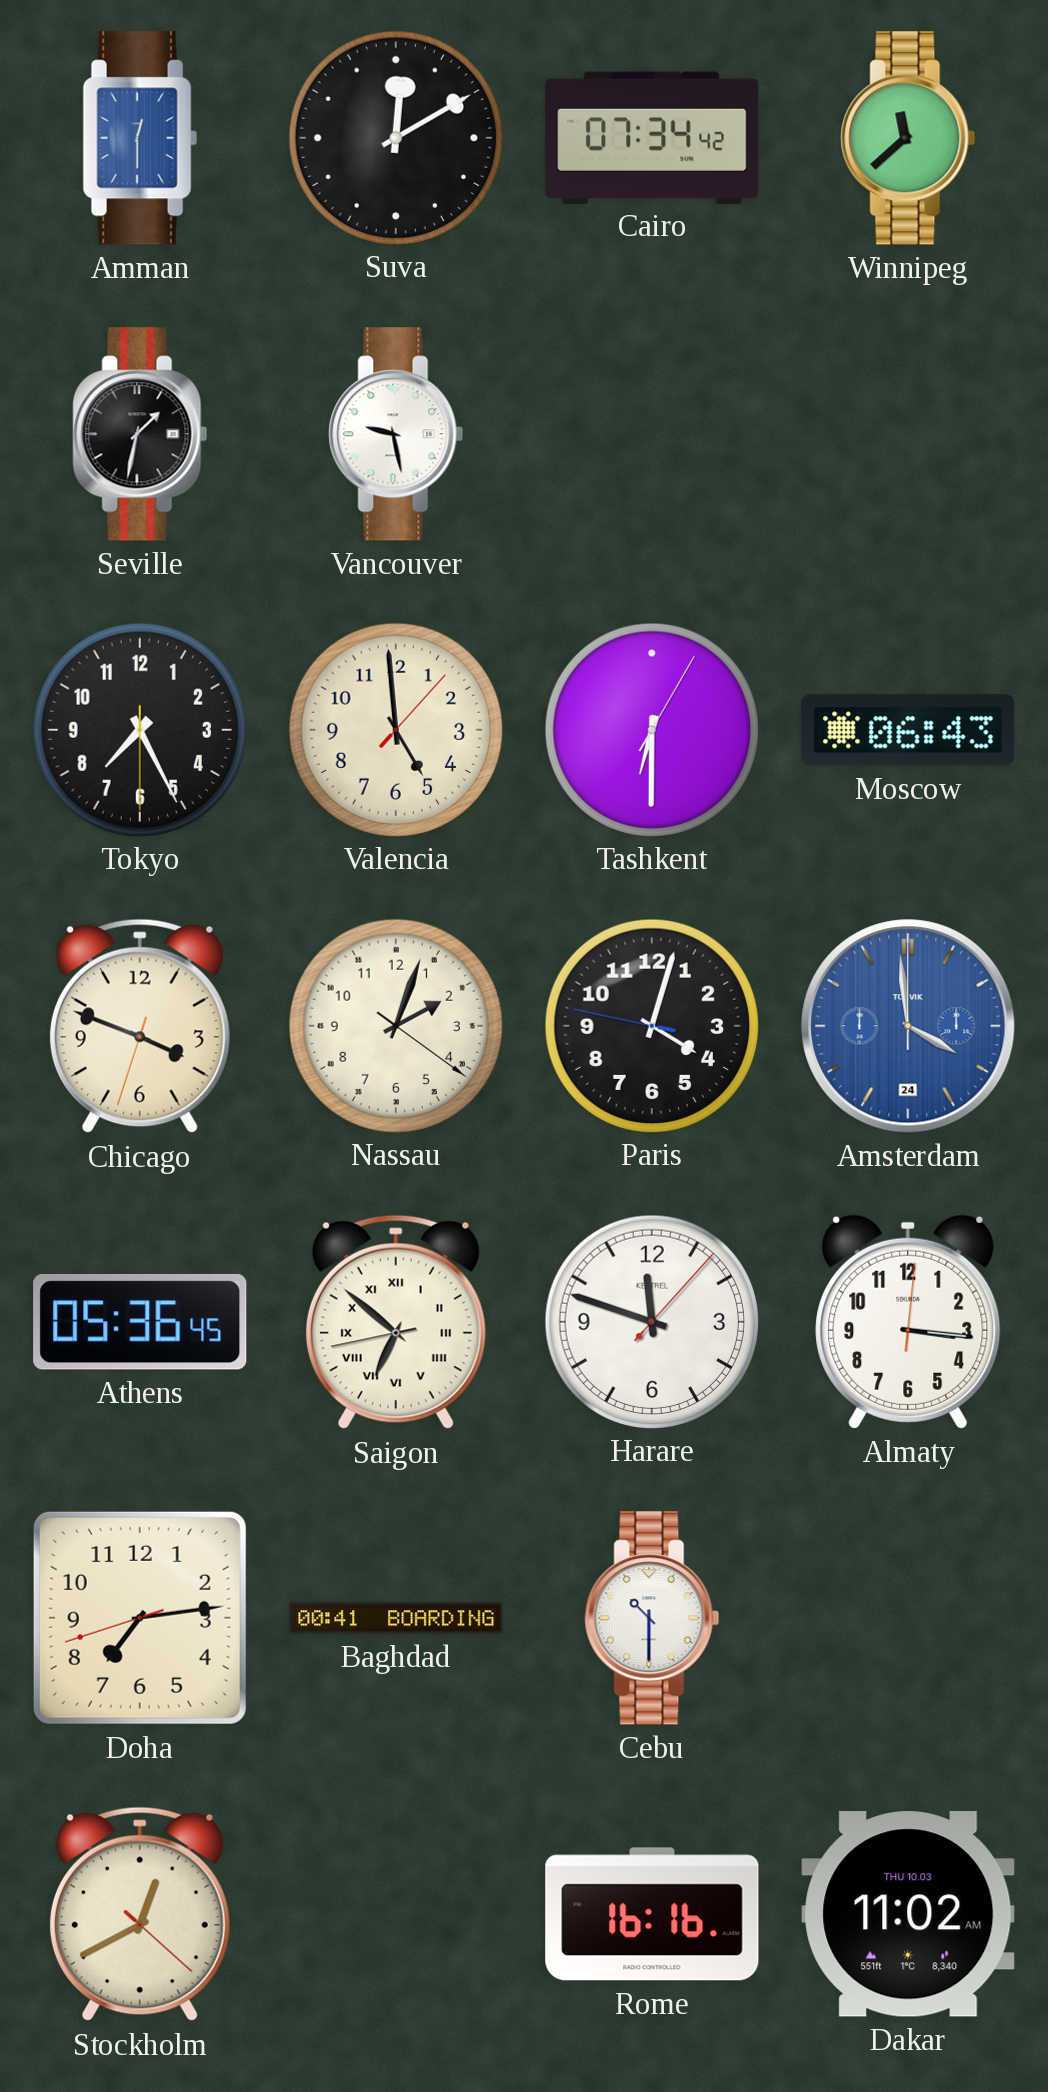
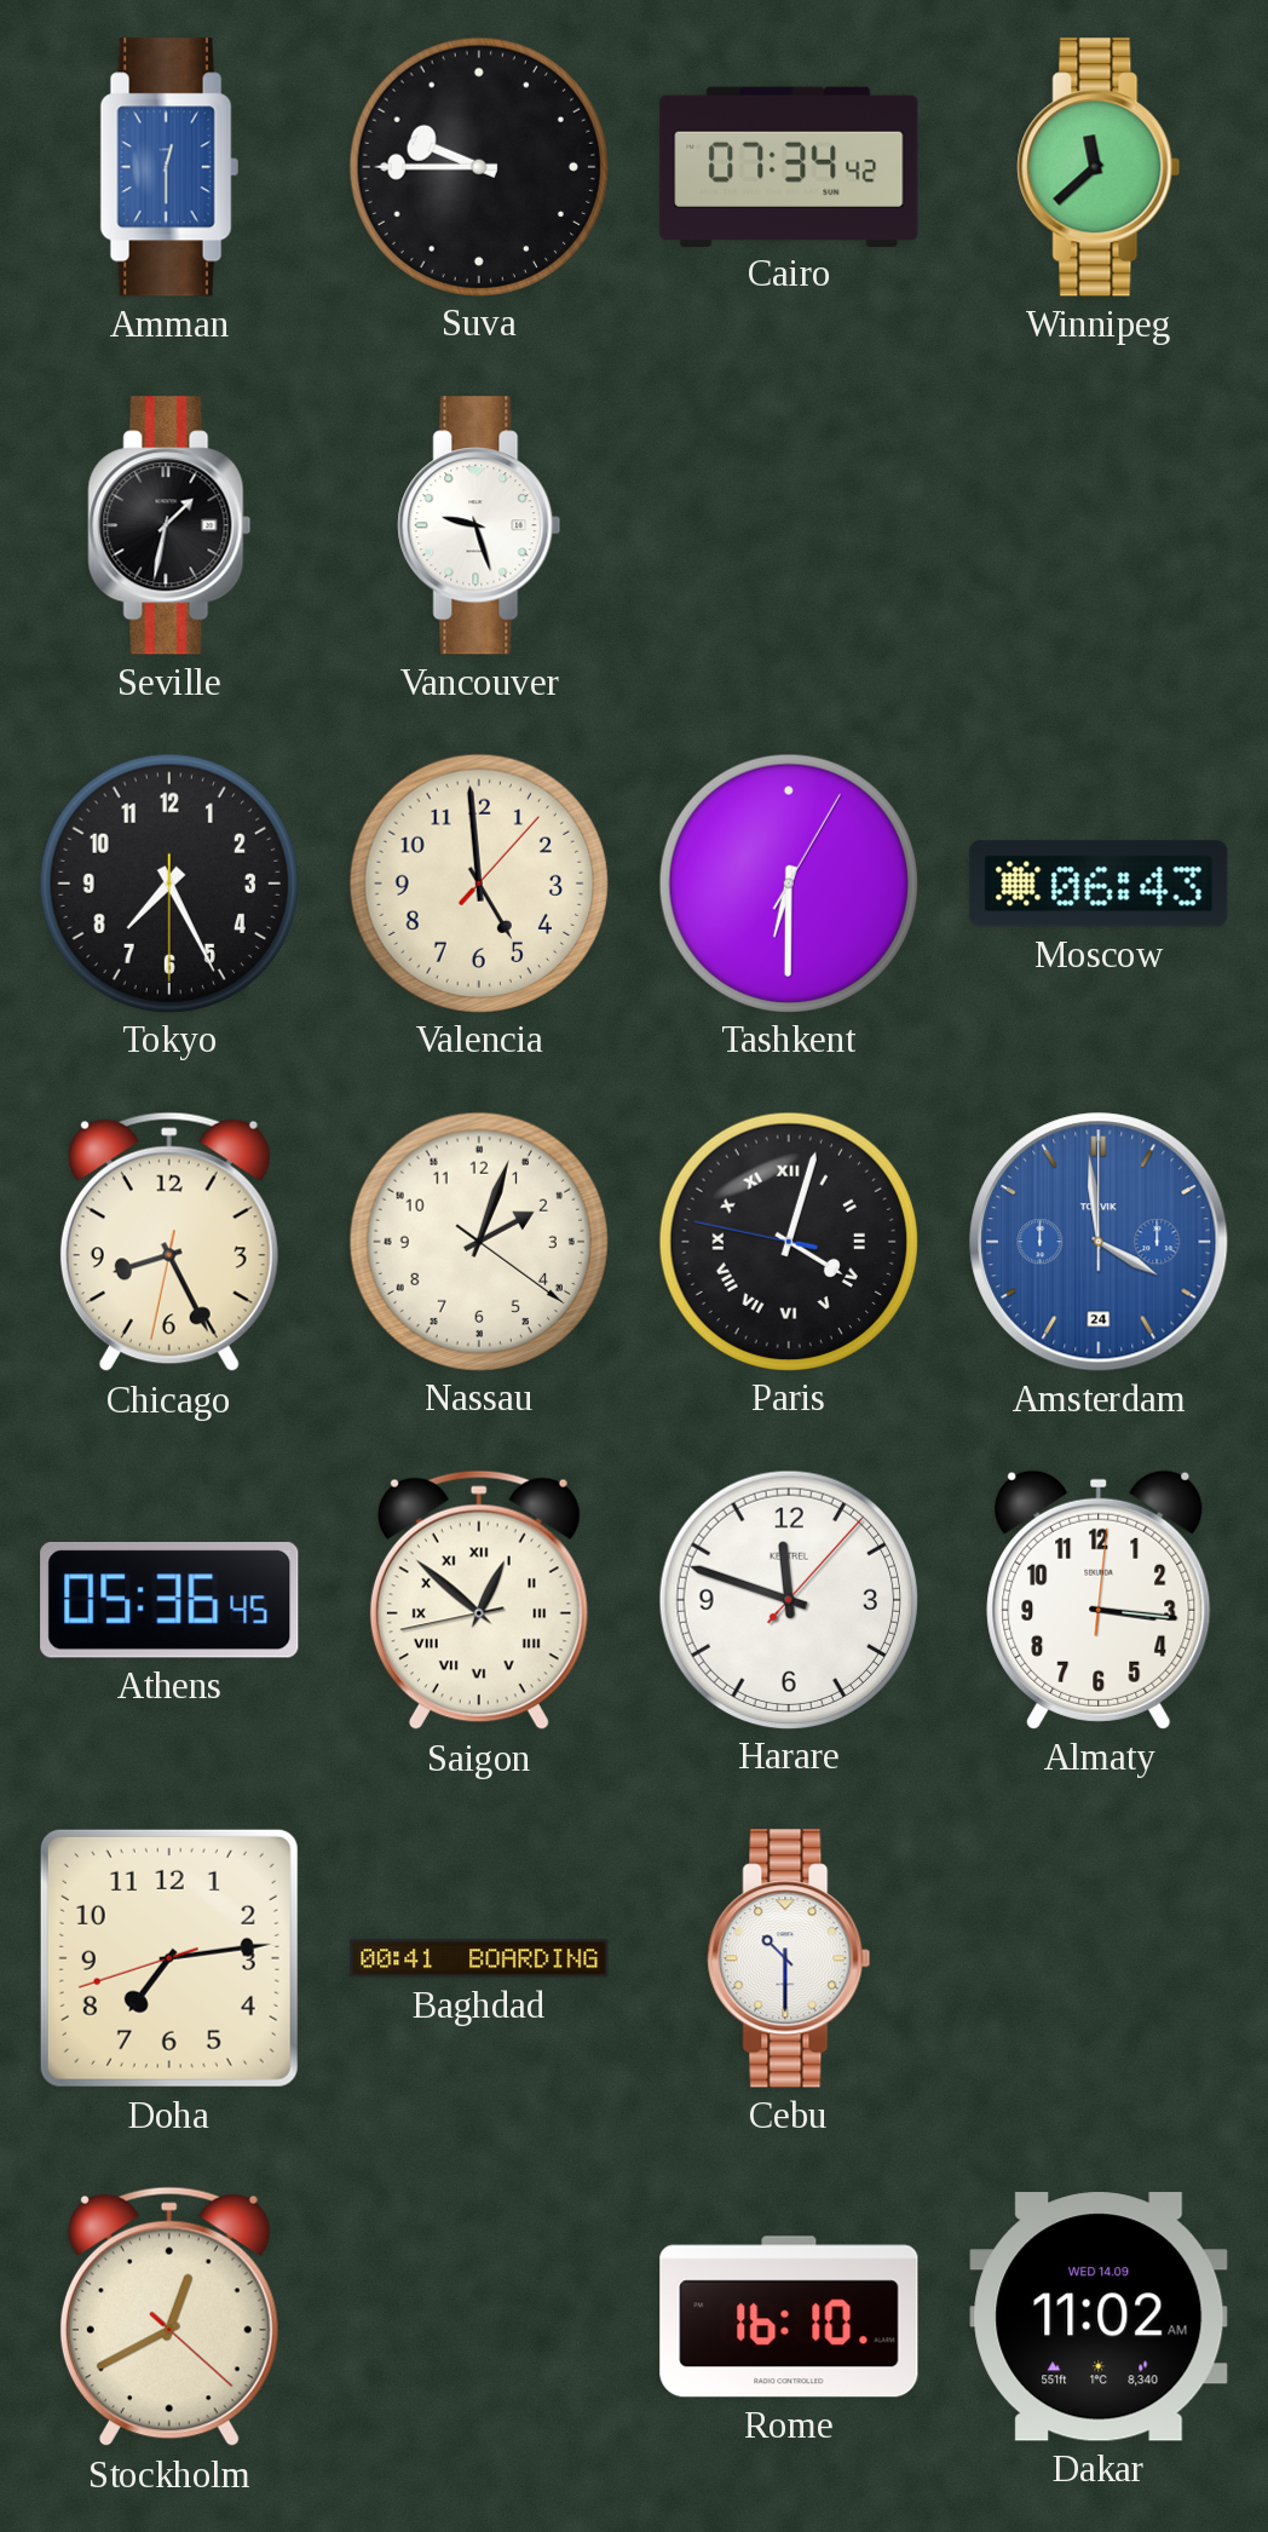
Suva: 12:10 -> 9:45
Vancouver: 9:28 -> 9:27
Chicago: 3:48 -> 8:25
Paris numerals: Arabic -> Roman
Saigon: 6:51 -> 12:51
Rome: 16:16 -> 16:10
Dakar date: THU 10.03 -> WED 14.09
